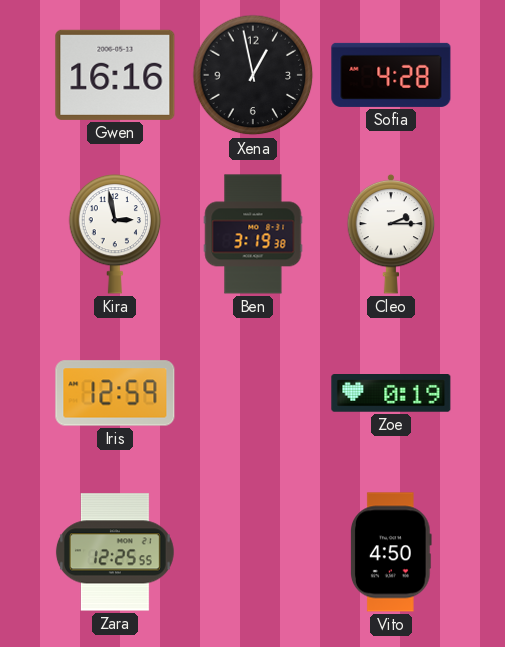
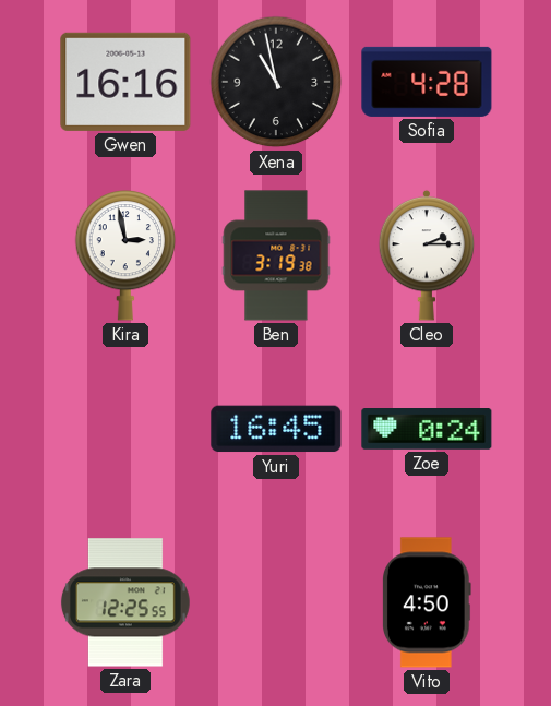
Xena: 12:58 -> 10:58
Iris: 12:59 -> none
Yuri: none -> 16:45
Zoe: 0:19 -> 0:24
